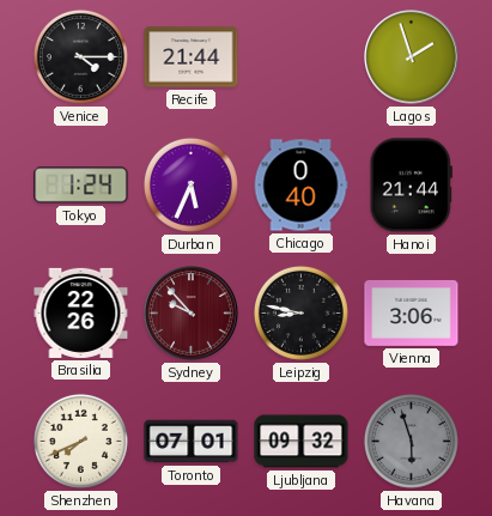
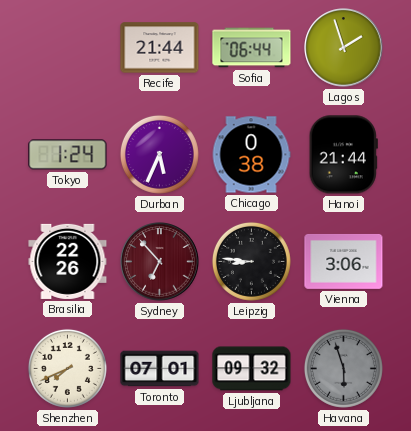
Venice: 4:15 -> none
Sofia: none -> 06:44
Chicago: 0:40 -> 0:38
Sydney: 9:53 -> 6:53
Leipzig: 8:47 -> 8:46
